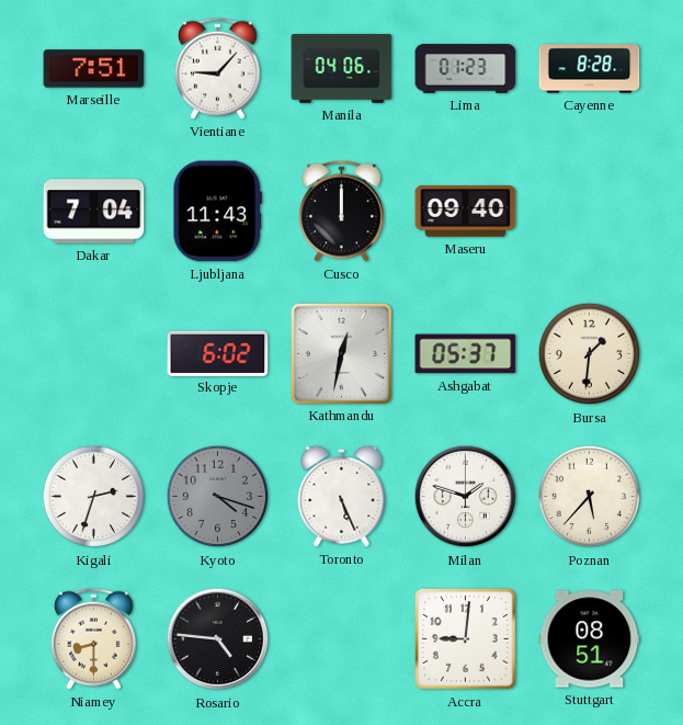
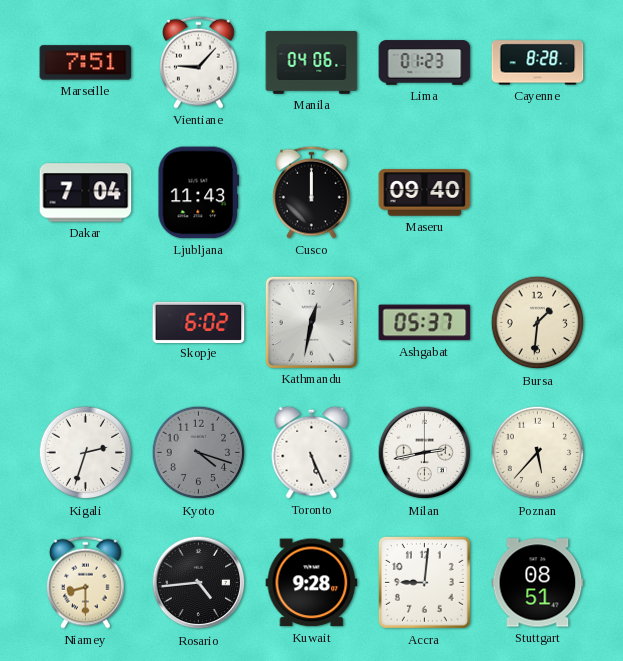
Milan: 1:48 -> 2:43
Rosario: 4:46 -> 4:44
Kuwait: none -> 9:28
